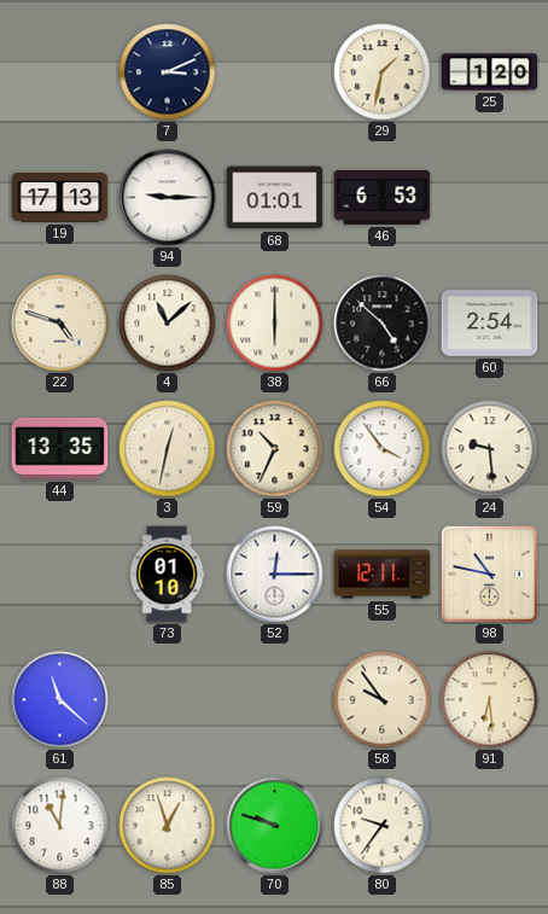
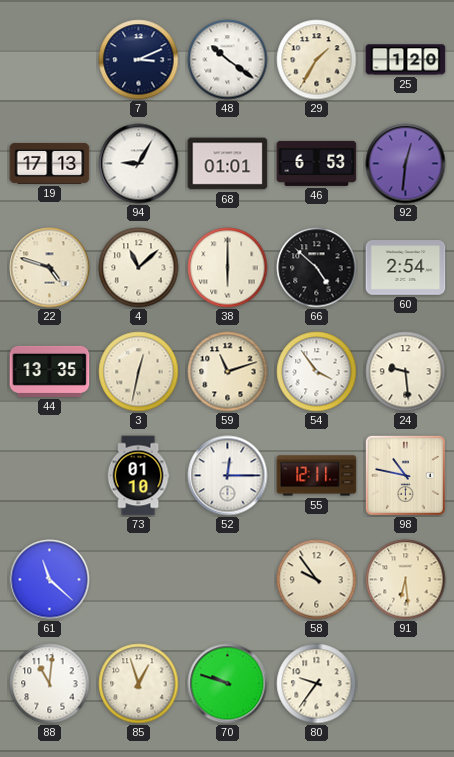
48: none -> 10:21
29: 1:32 -> 1:35
94: 9:15 -> 9:05
92: none -> 12:31
59: 10:34 -> 11:12
